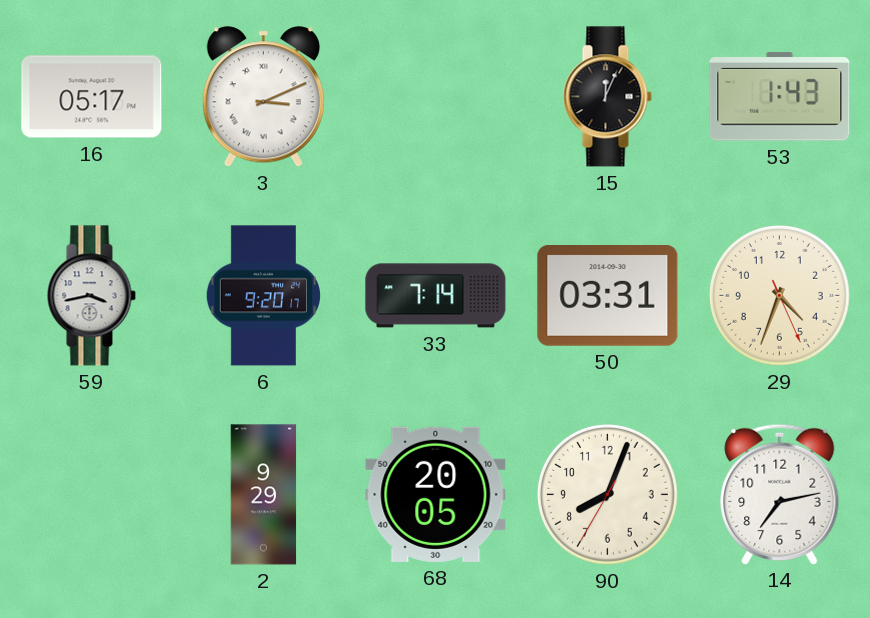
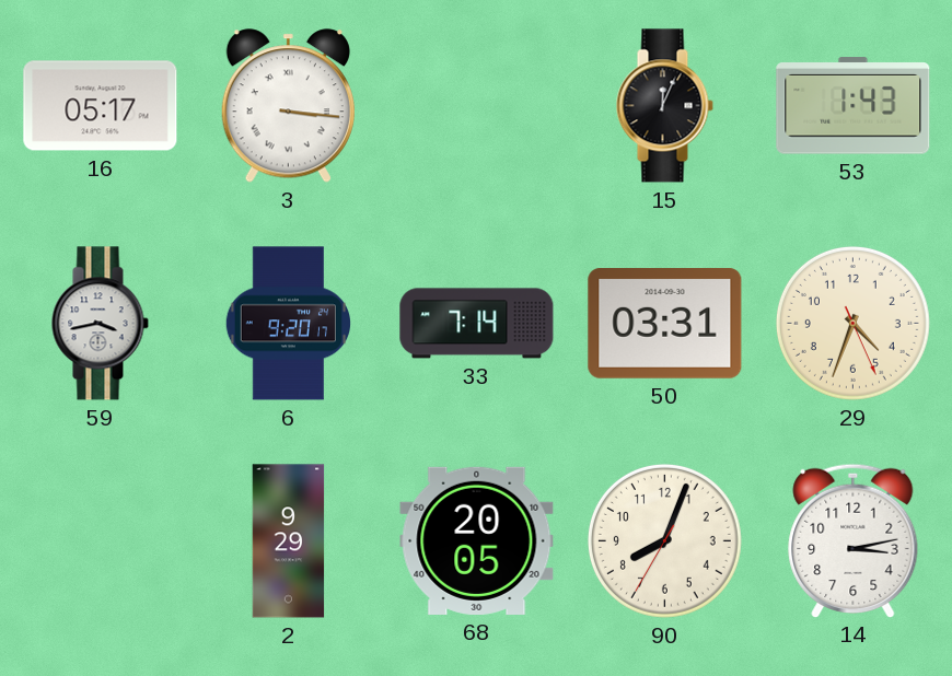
3: 3:11 -> 3:16
14: 7:13 -> 3:13
